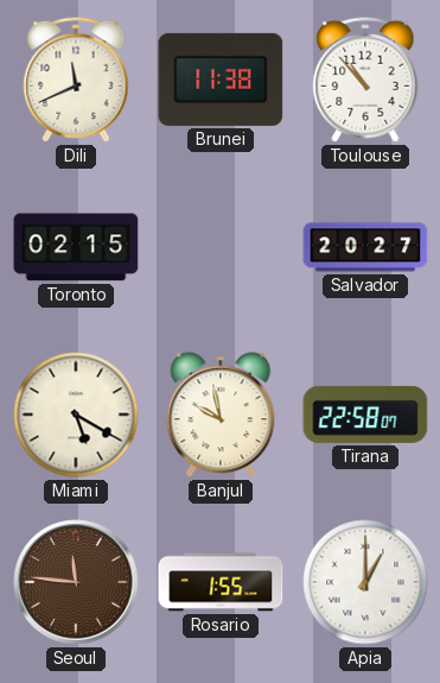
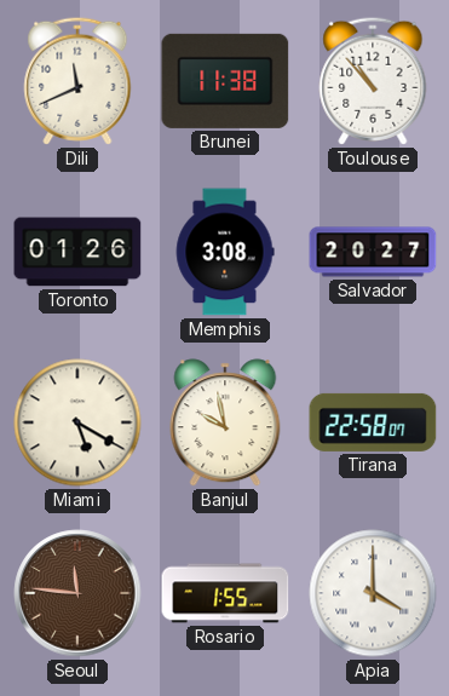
Toronto: 02:15 -> 01:26
Memphis: none -> 3:08
Apia: 1:00 -> 4:00
